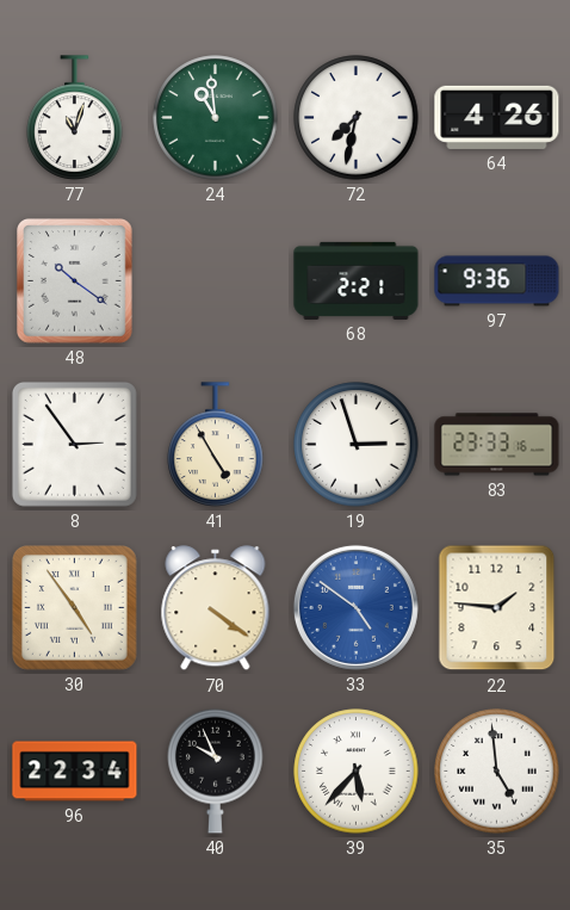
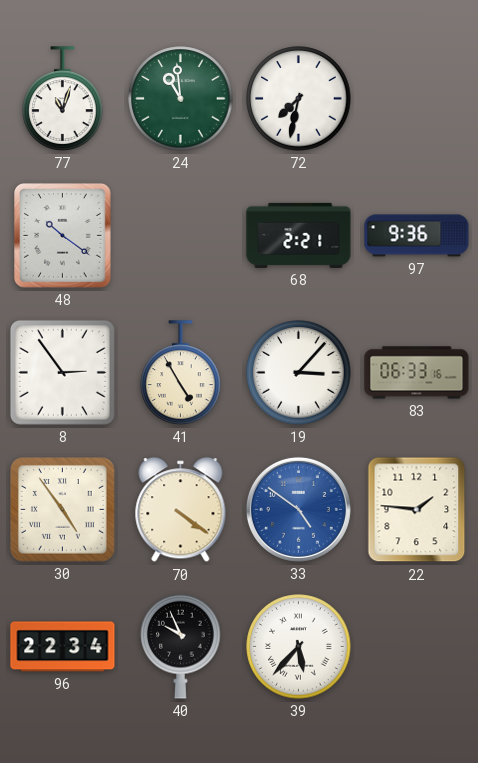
64: 4:26 -> none
19: 2:57 -> 3:07
83: 23:33 -> 06:33
35: 4:59 -> none
